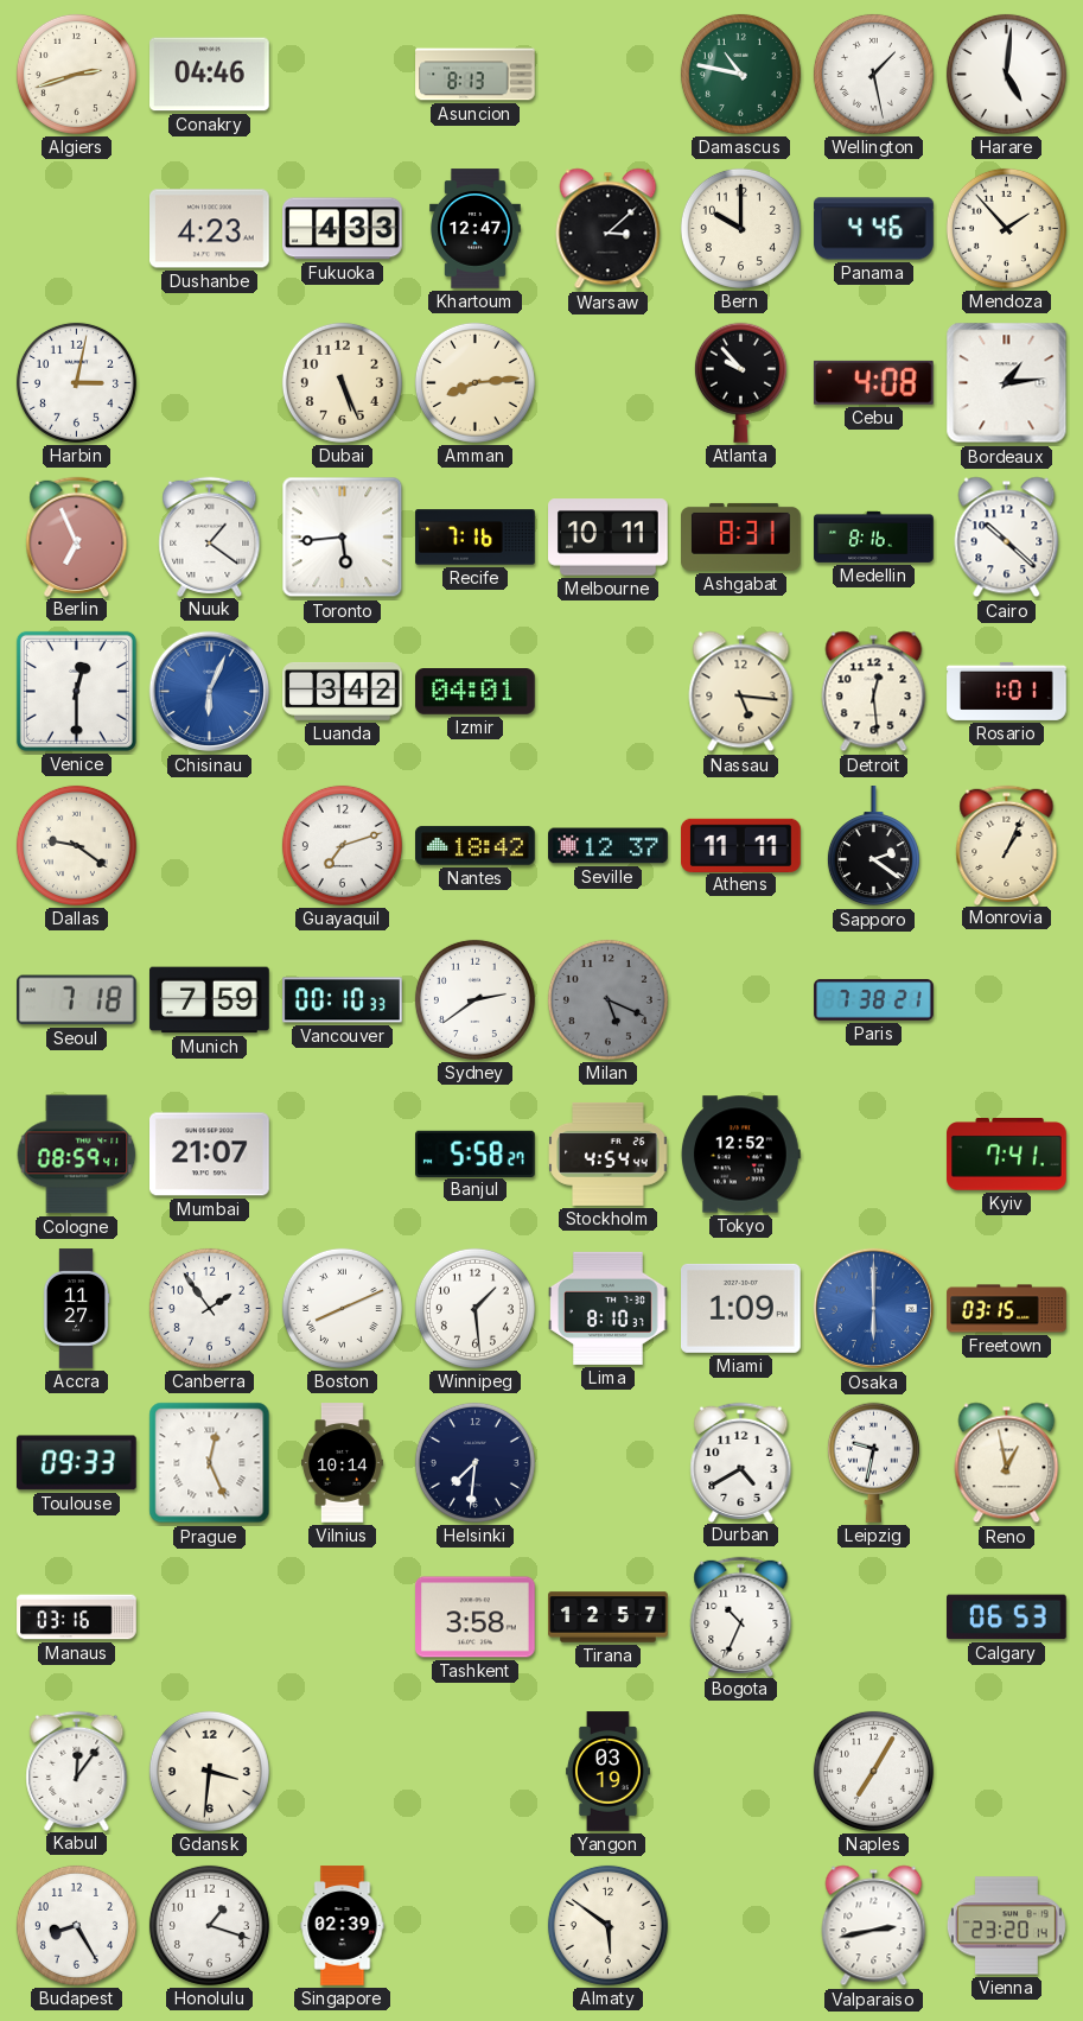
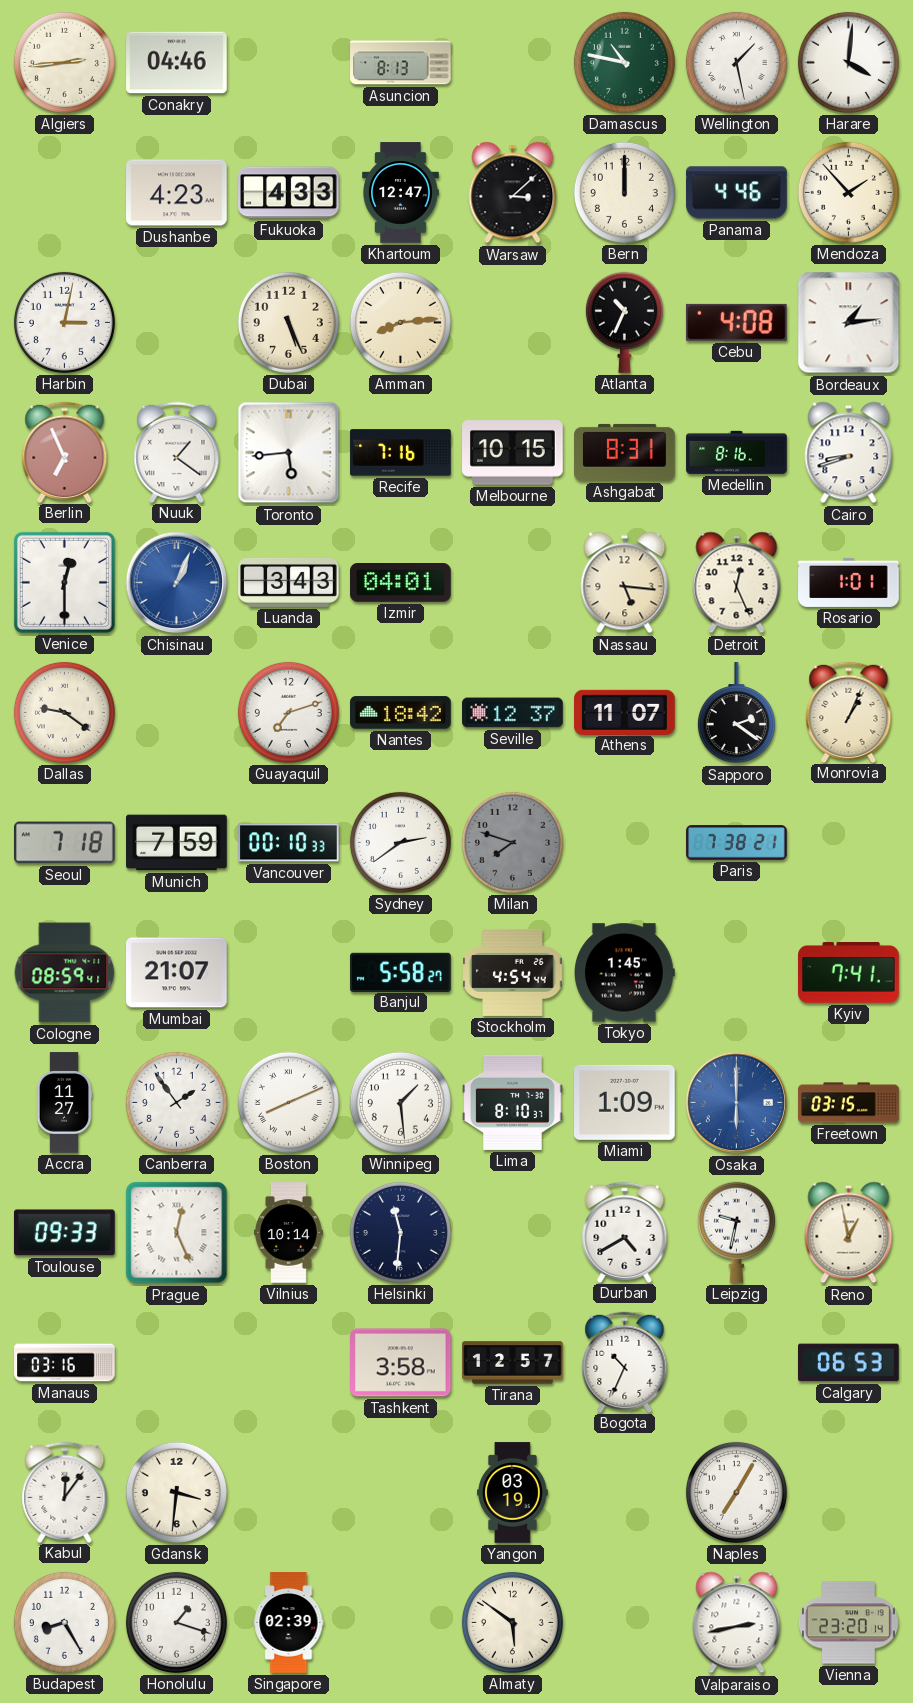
Algiers: 2:42 -> 2:44
Harare: 5:01 -> 4:01
Bern: 10:00 -> 12:00
Atlanta: 9:53 -> 10:34
Melbourne: 10:11 -> 10:15
Cairo: 10:22 -> 8:42
Chisinau: 6:04 -> 1:04
Luanda: 3:42 -> 3:43
Detroit: 12:29 -> 12:26
Athens: 11:11 -> 11:07
Milan: 5:19 -> 7:48
Tokyo: 12:52 -> 1:45
Helsinki: 7:31 -> 11:31
